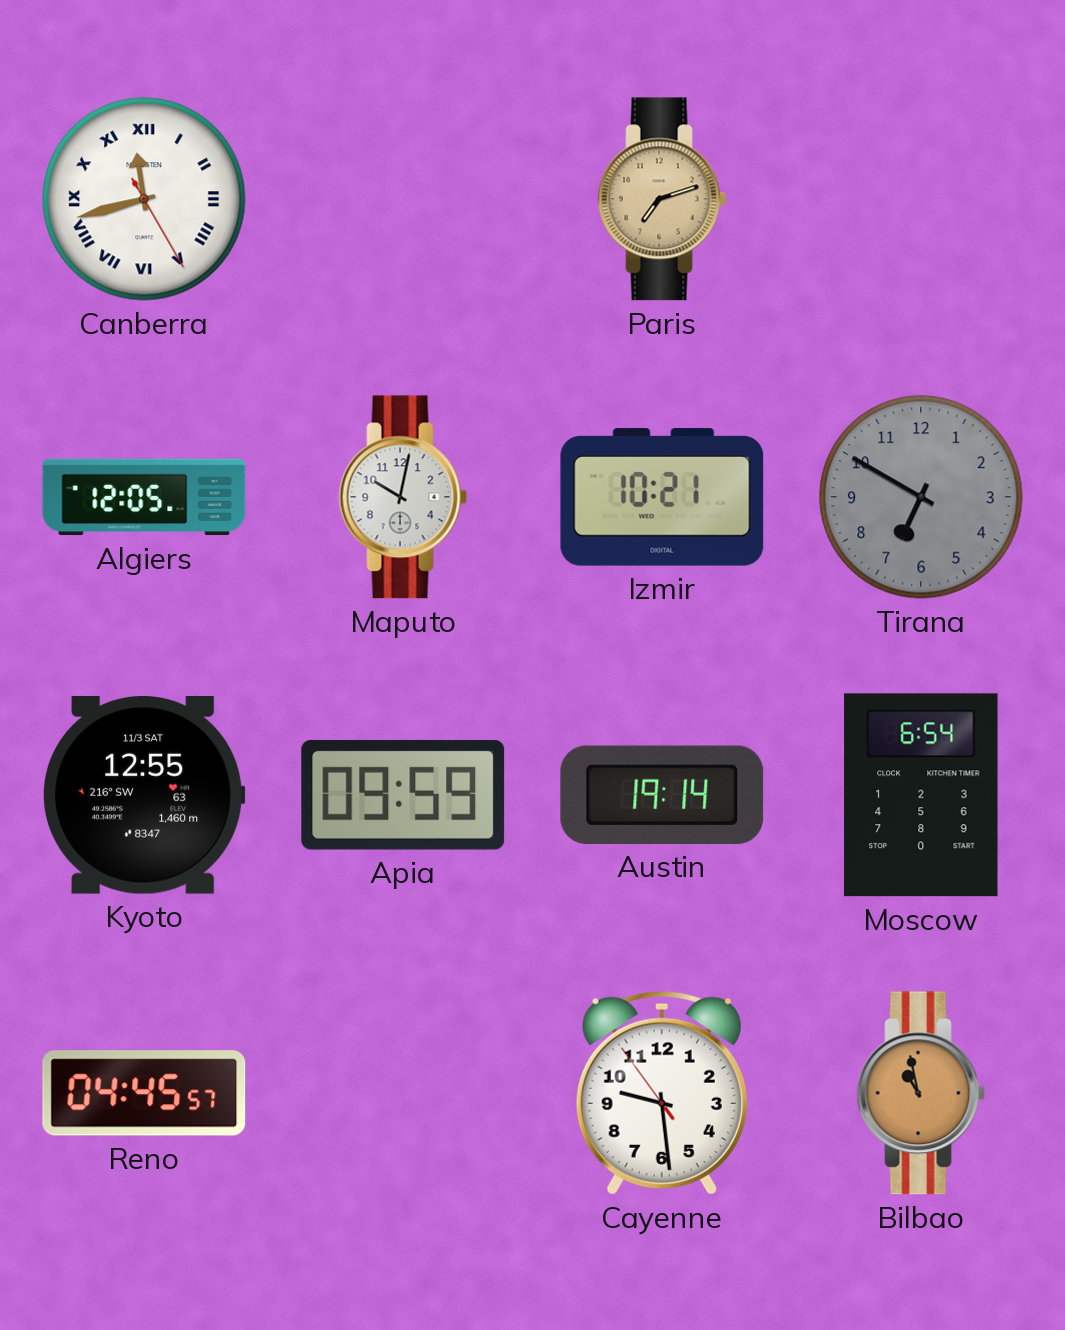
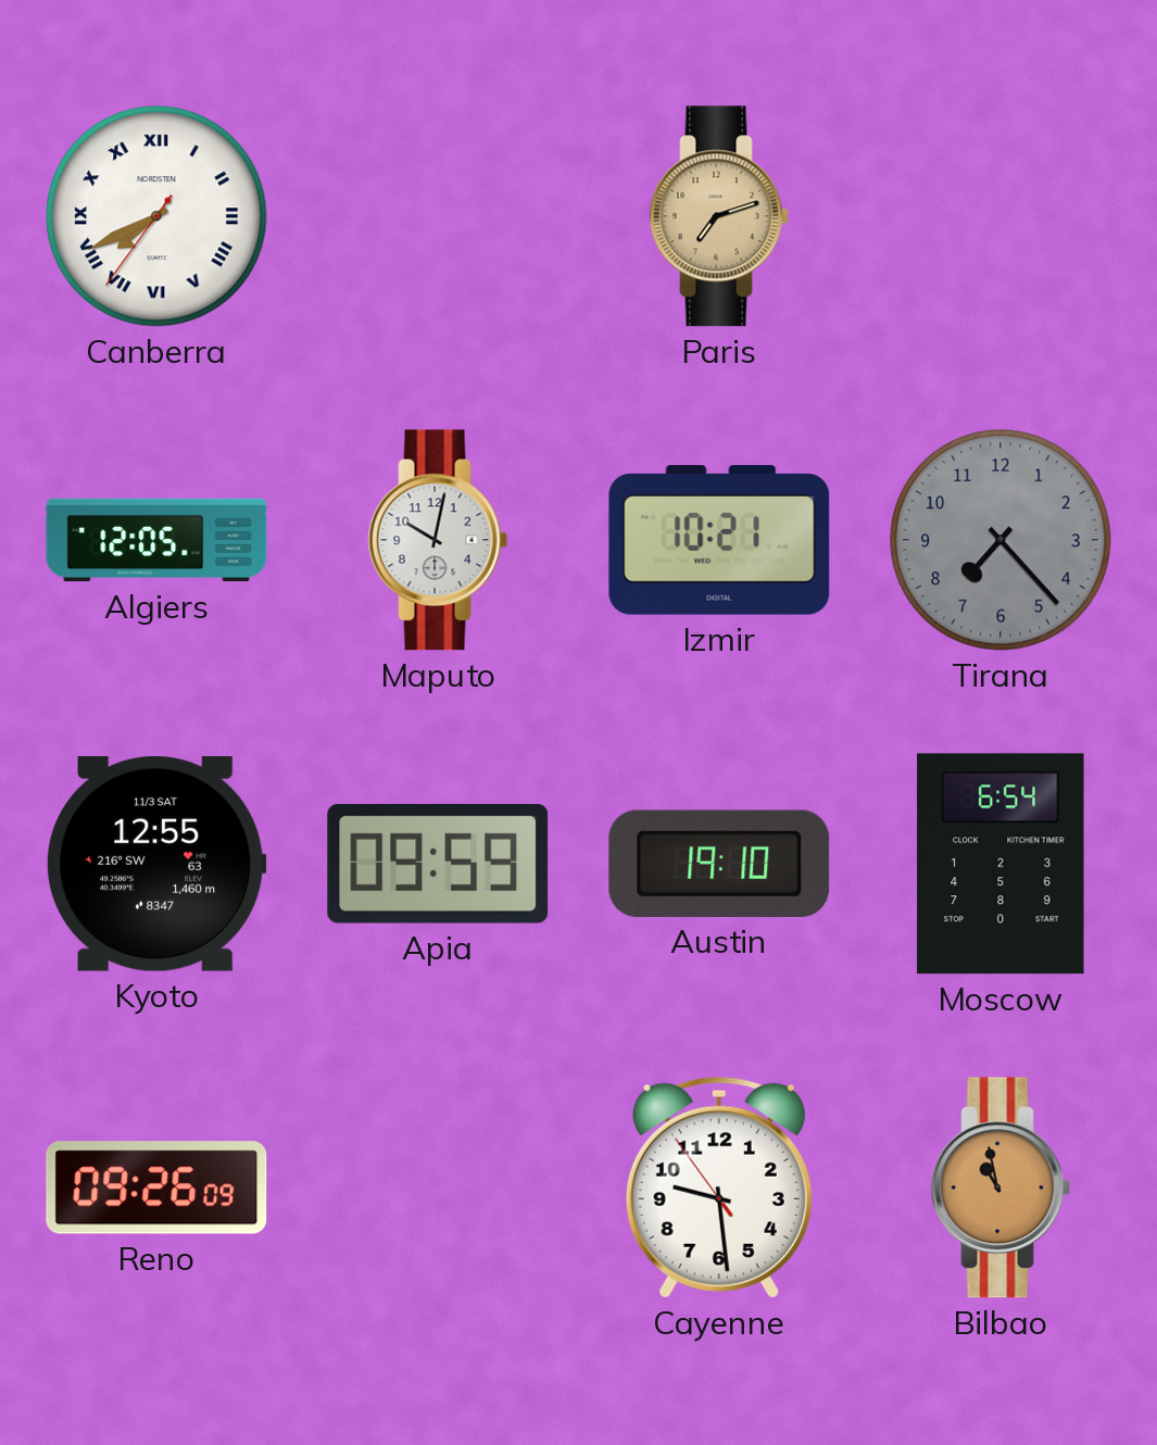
Canberra: 11:42 -> 7:40
Tirana: 6:50 -> 7:23
Austin: 19:14 -> 19:10
Reno: 04:45 -> 09:26
